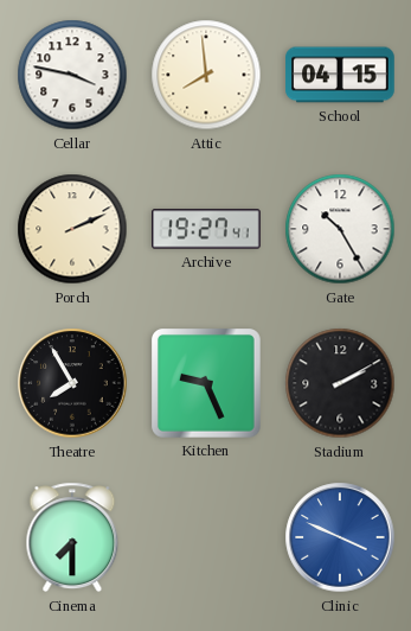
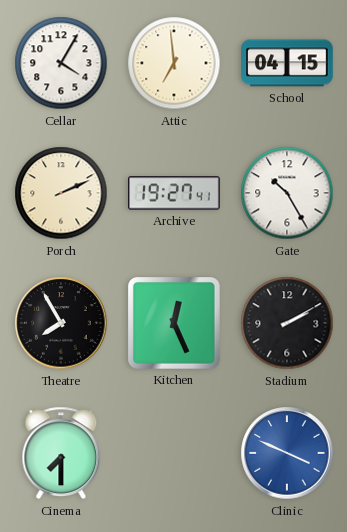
Cellar: 3:47 -> 4:05
Attic: 7:59 -> 6:59
Kitchen: 9:26 -> 12:26
